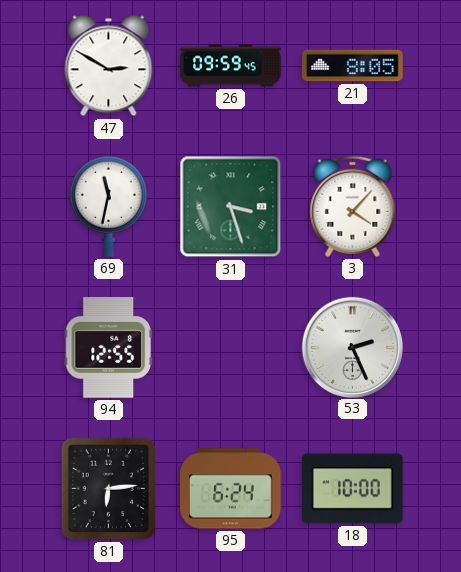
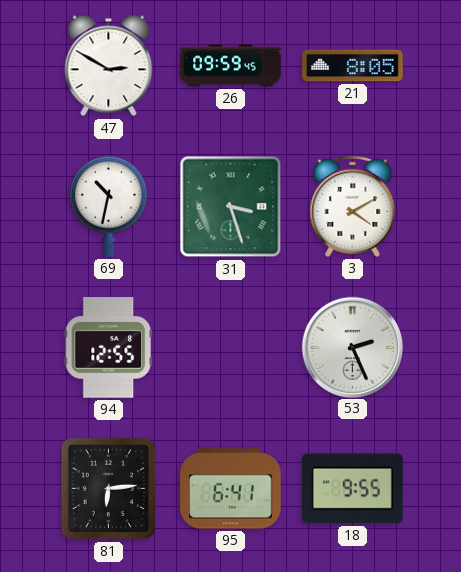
69: 11:32 -> 10:32
3: 4:07 -> 4:10
95: 6:24 -> 6:41
18: 10:00 -> 9:55
